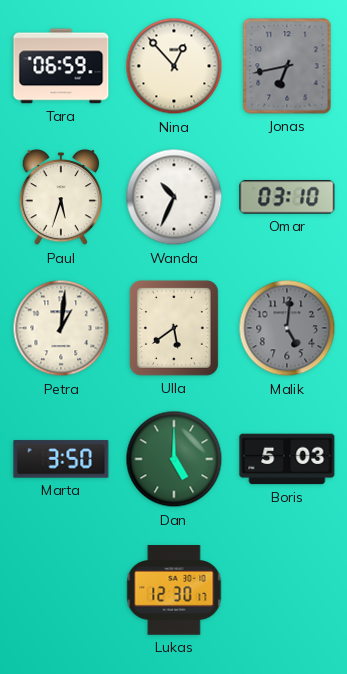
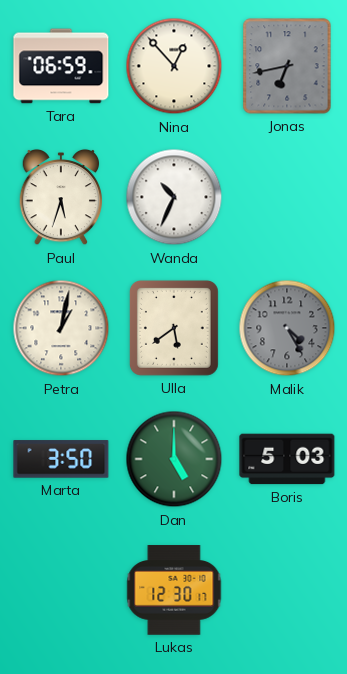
Omar: 03:10 -> none
Petra: 1:01 -> 1:02
Malik: 5:01 -> 4:25
